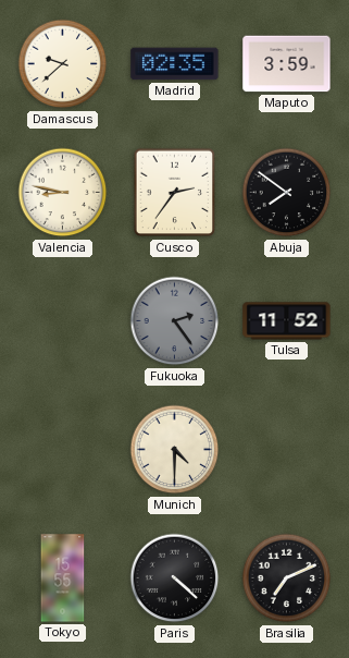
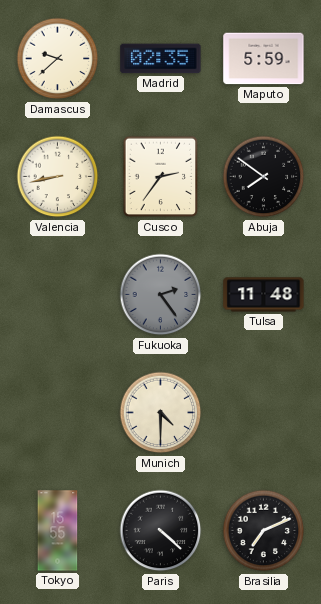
Maputo: 3:59 -> 5:59
Valencia: 8:47 -> 8:43
Tulsa: 11:52 -> 11:48
